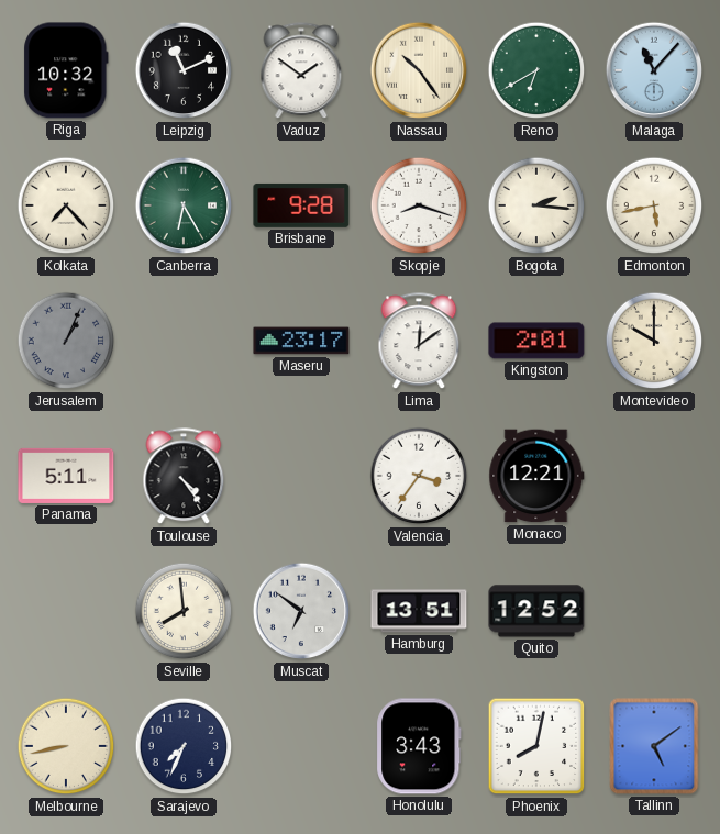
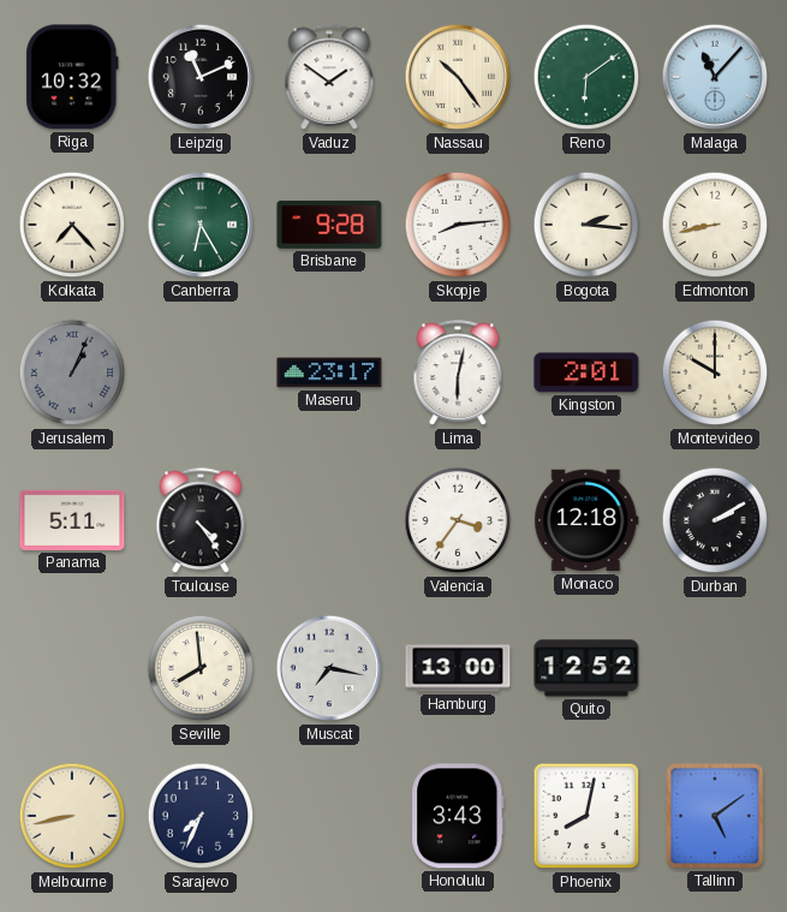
Reno: 6:40 -> 6:09
Skopje: 8:18 -> 8:14
Edmonton: 5:43 -> 8:43
Lima: 12:09 -> 6:02
Monaco: 12:21 -> 12:18
Durban: none -> 2:10
Muscat: 6:51 -> 7:17
Hamburg: 13:51 -> 13:00
